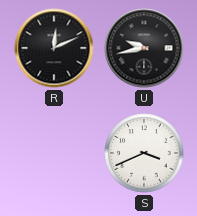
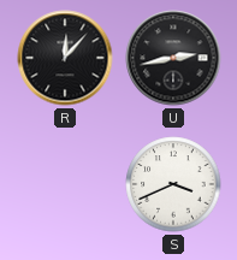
R: 12:11 -> 12:07
U: 9:43 -> 2:43
